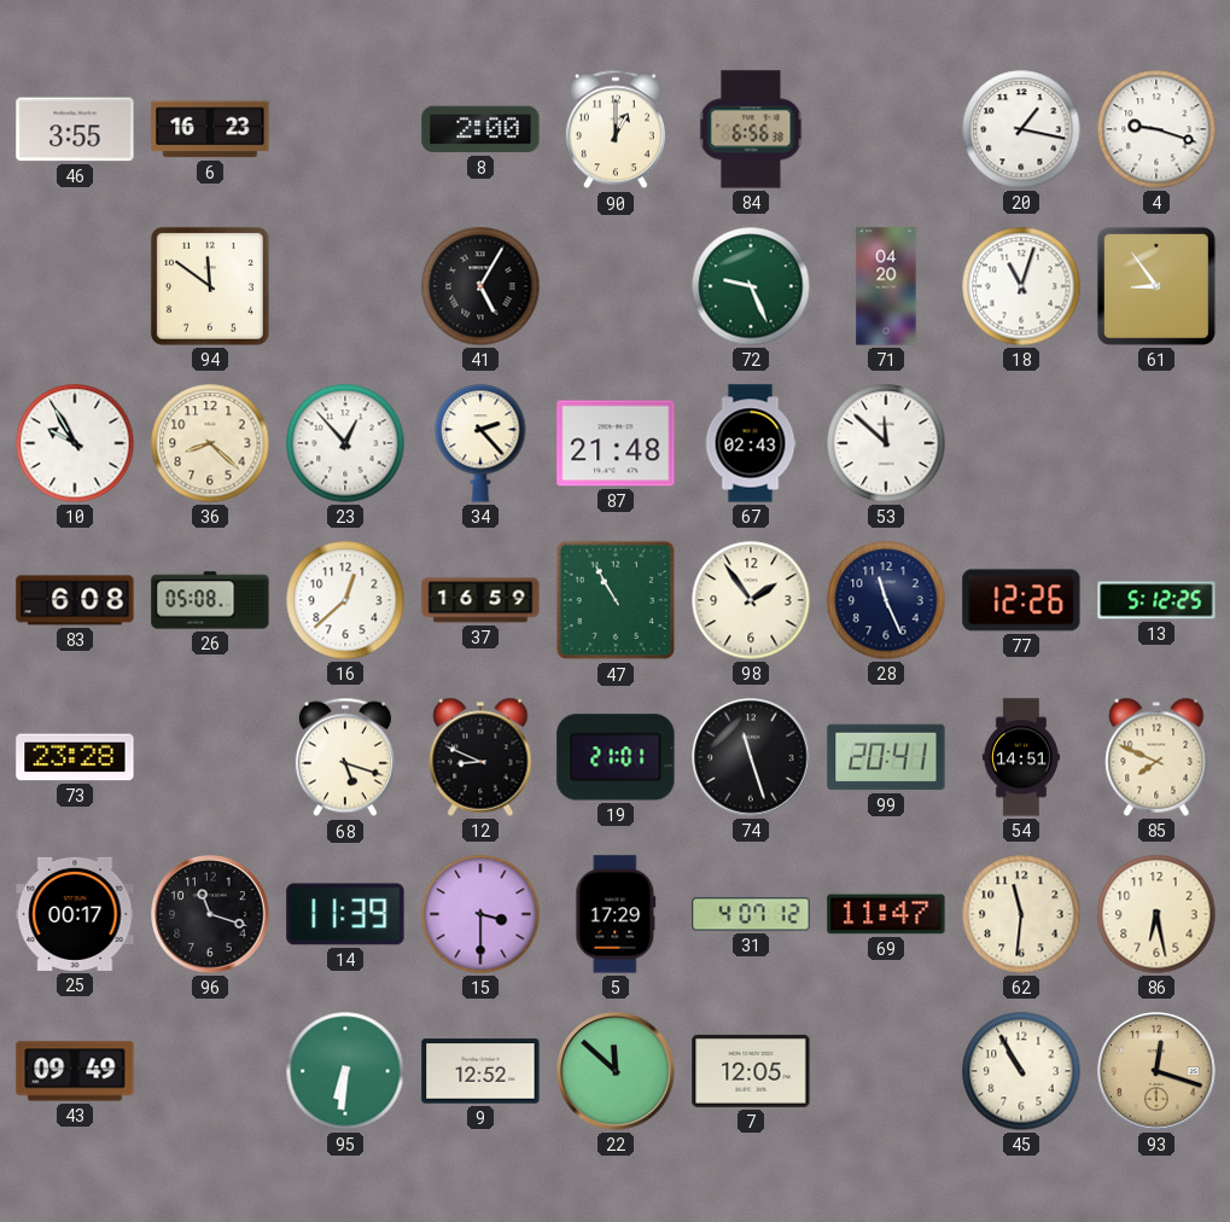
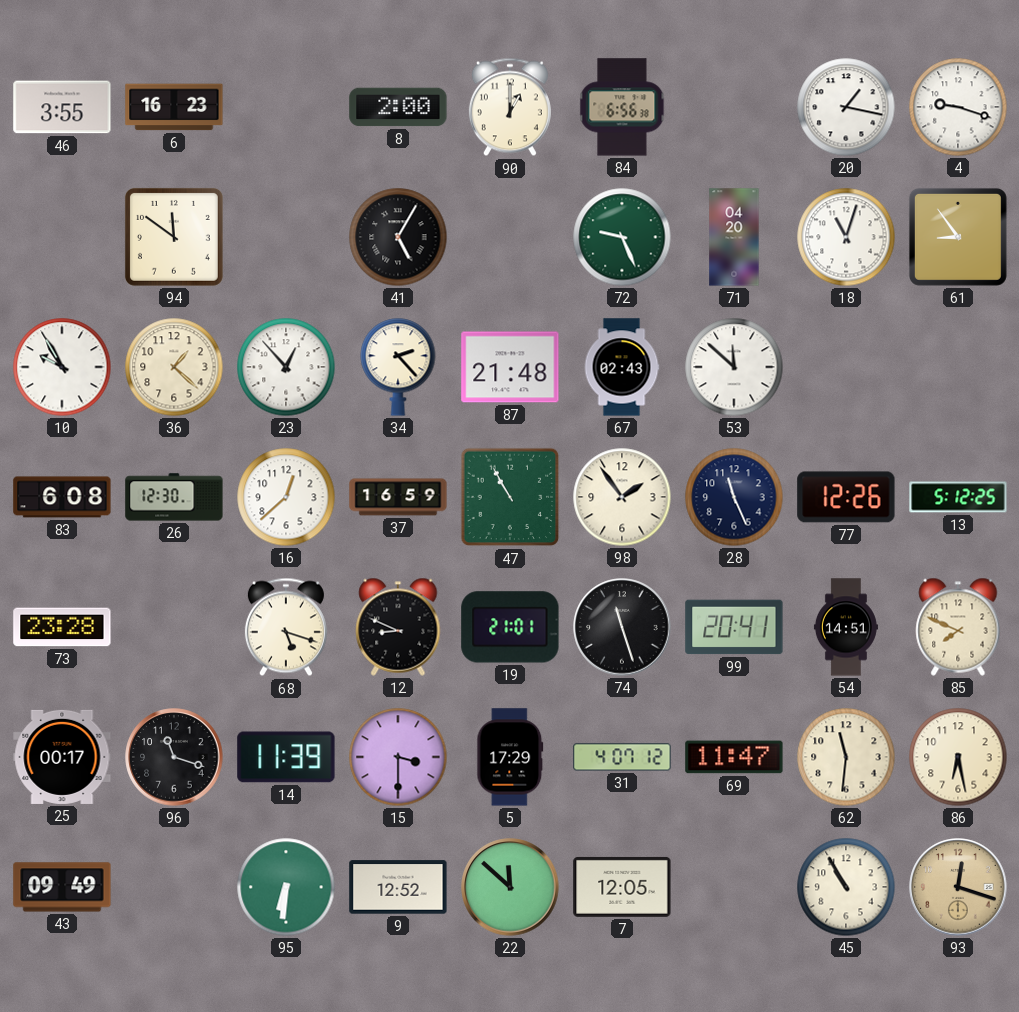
36: 8:22 -> 1:22
26: 05:08 -> 12:30
